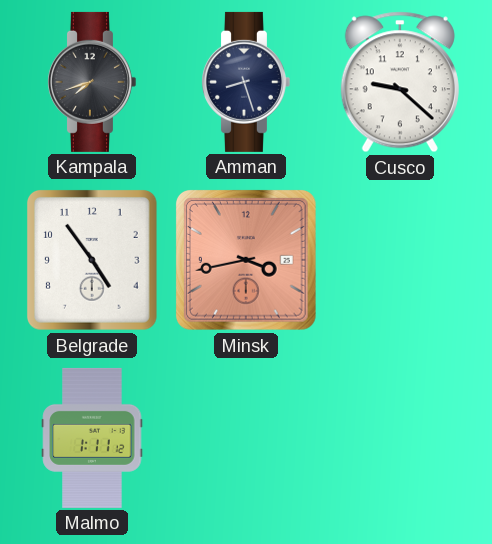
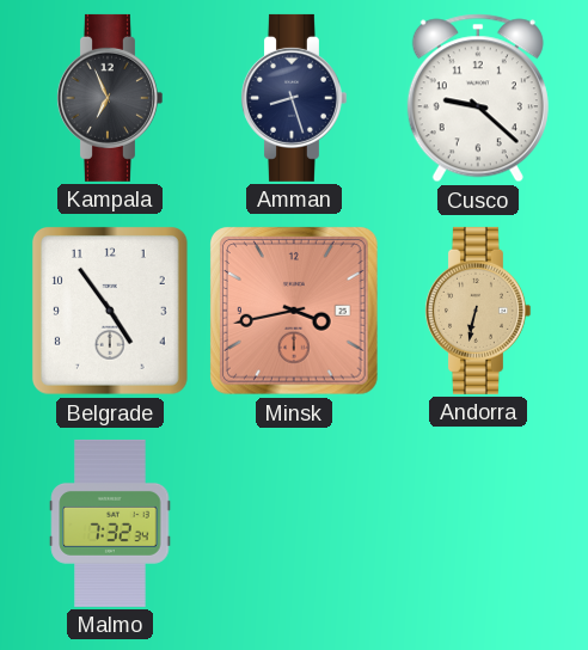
Kampala: 7:42 -> 6:56
Andorra: none -> 6:32
Malmo: 1:11 -> 7:32
